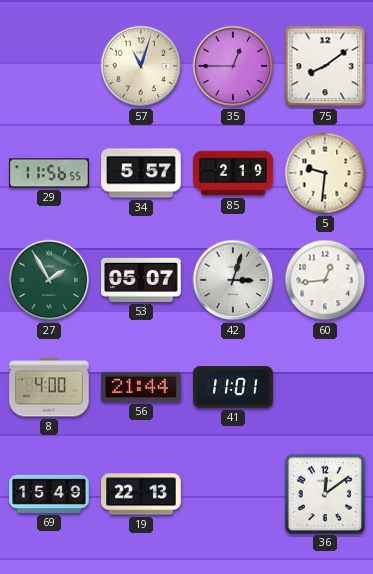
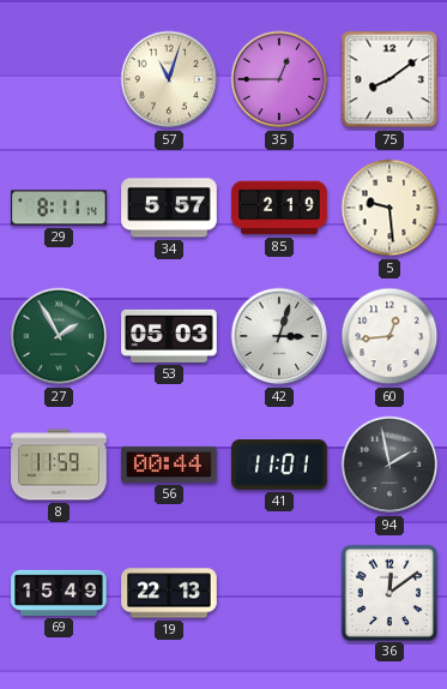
29: 11:56 -> 8:11
5: 9:31 -> 9:29
53: 05:07 -> 05:03
8: 4:00 -> 11:59
56: 21:44 -> 00:44
94: none -> 1:58
